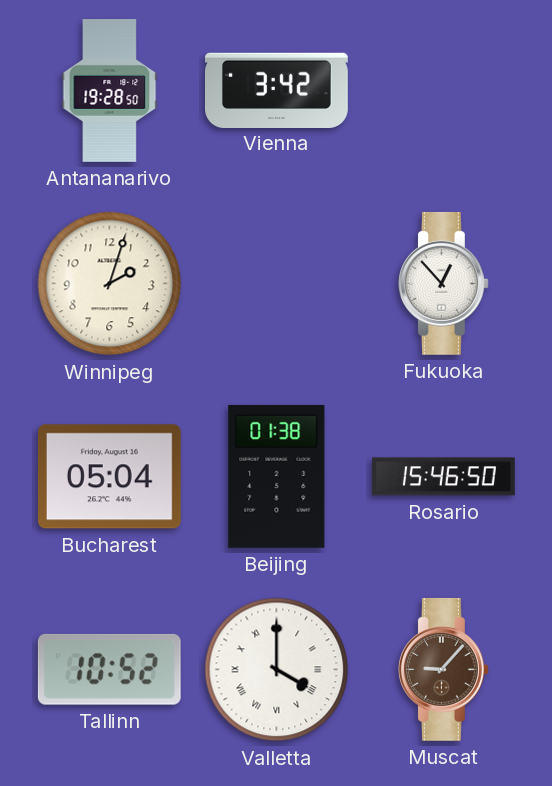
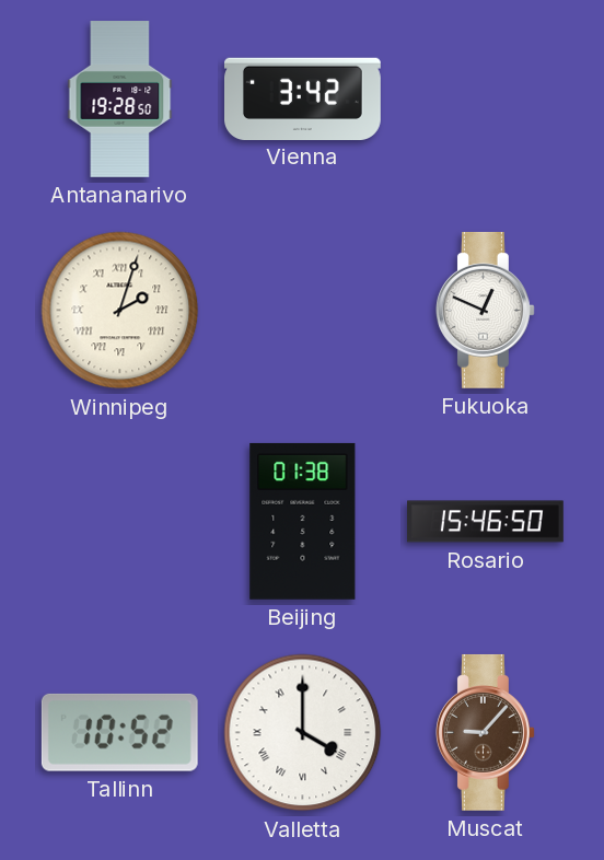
Winnipeg numerals: Arabic -> Roman
Fukuoka: 12:53 -> 12:49
Bucharest: 05:04 -> none
